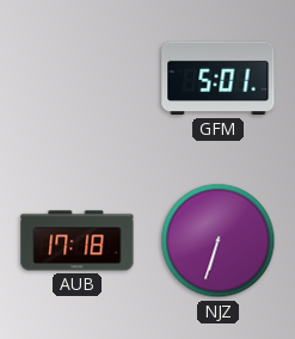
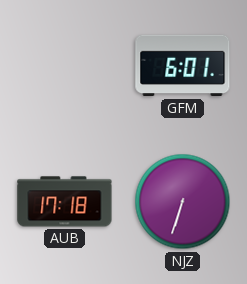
GFM: 5:01 -> 6:01
